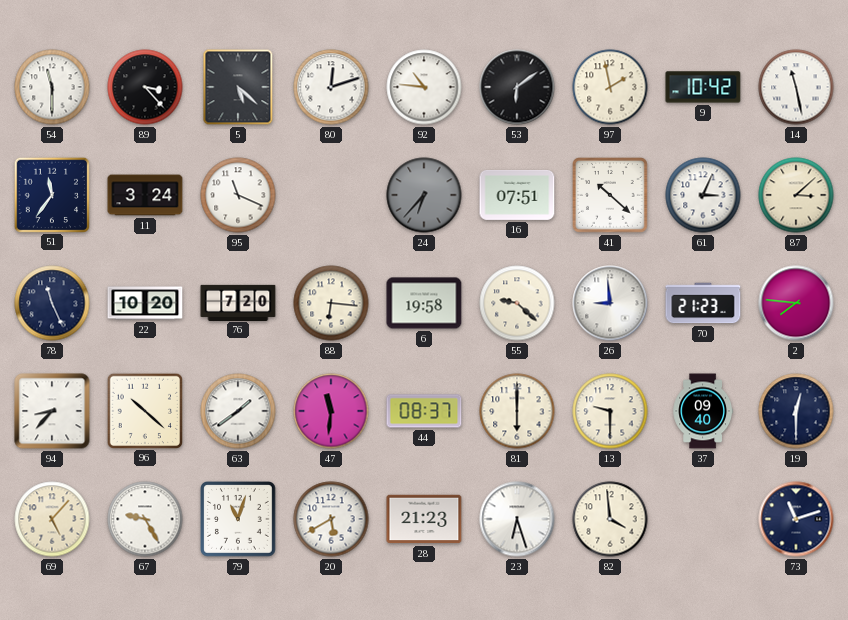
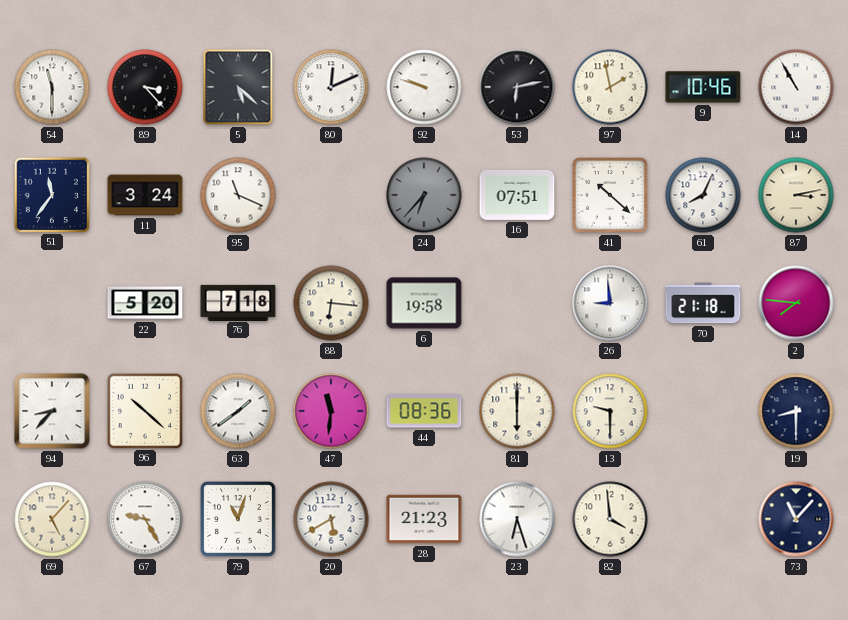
80: 12:12 -> 12:11
92: 10:46 -> 9:48
53: 6:09 -> 6:13
9: 10:42 -> 10:46
14: 11:28 -> 10:55
61: 3:04 -> 8:04
87: 3:08 -> 3:13
78: 11:26 -> none
22: 10:20 -> 5:20
76: 7:20 -> 7:18
55: 9:22 -> none
70: 21:23 -> 21:18
44: 08:37 -> 08:36
37: 09:40 -> none
19: 12:30 -> 8:30
73: 11:12 -> 11:07
